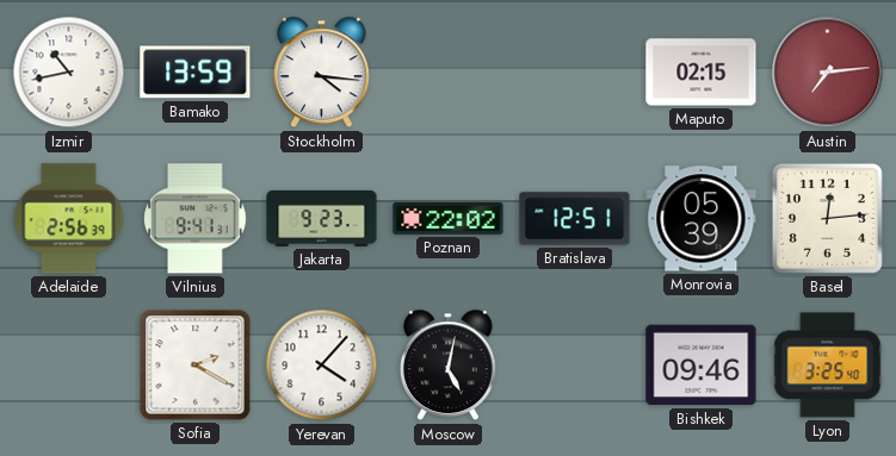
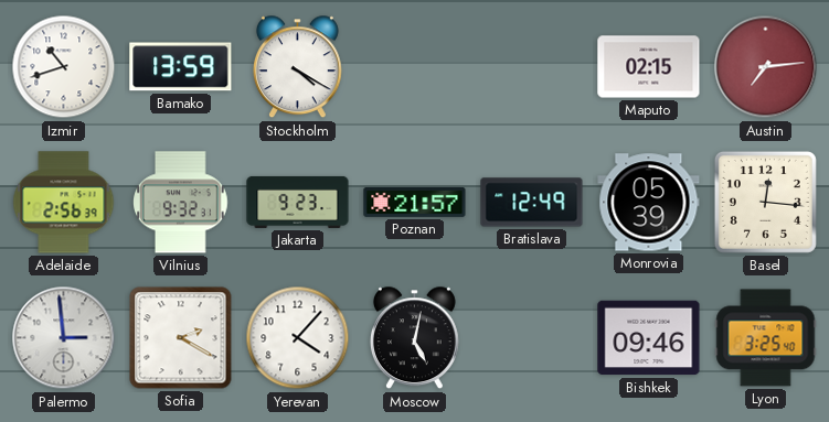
Izmir: 10:43 -> 10:42
Stockholm: 4:16 -> 4:20
Vilnius: 9:41 -> 9:32
Poznan: 22:02 -> 21:57
Bratislava: 12:51 -> 12:49
Basel: 12:14 -> 12:16
Palermo: none -> 2:59
